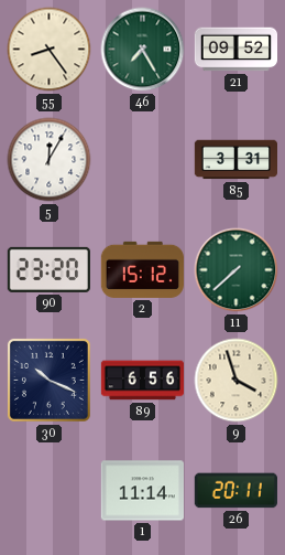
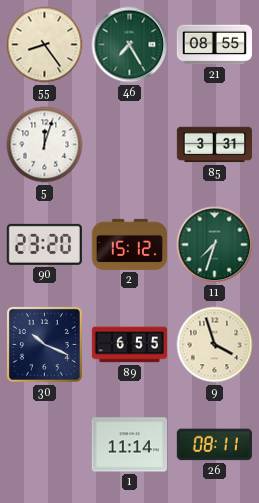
21: 09:52 -> 08:55
5: 12:05 -> 12:03
11: 7:38 -> 7:33
89: 6:56 -> 6:55
26: 20:11 -> 08:11
